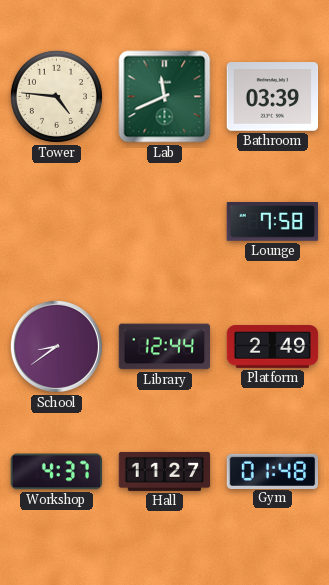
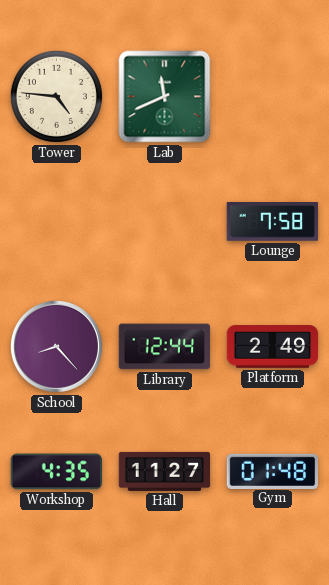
Bathroom: 03:39 -> none
School: 8:39 -> 8:23
Workshop: 4:37 -> 4:35
